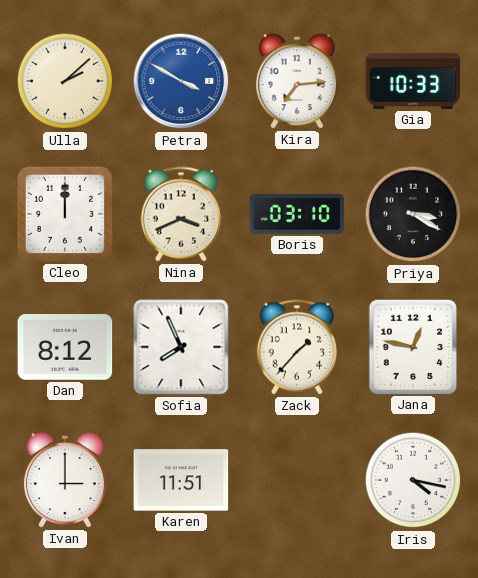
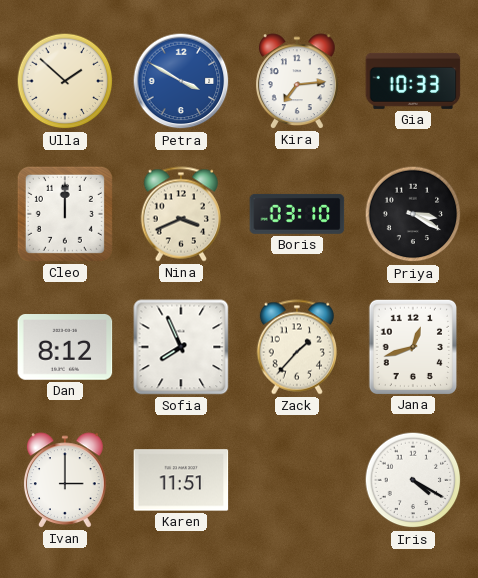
Ulla: 2:08 -> 1:52
Jana: 12:47 -> 12:42
Iris: 4:17 -> 4:20
